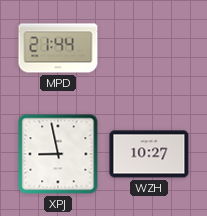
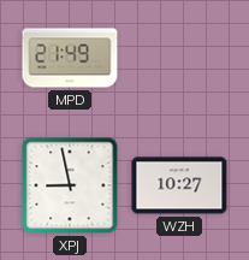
MPD: 21:44 -> 21:49
